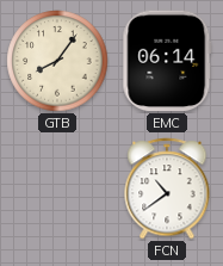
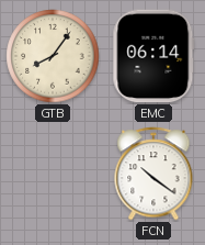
FCN: 10:39 -> 10:21
